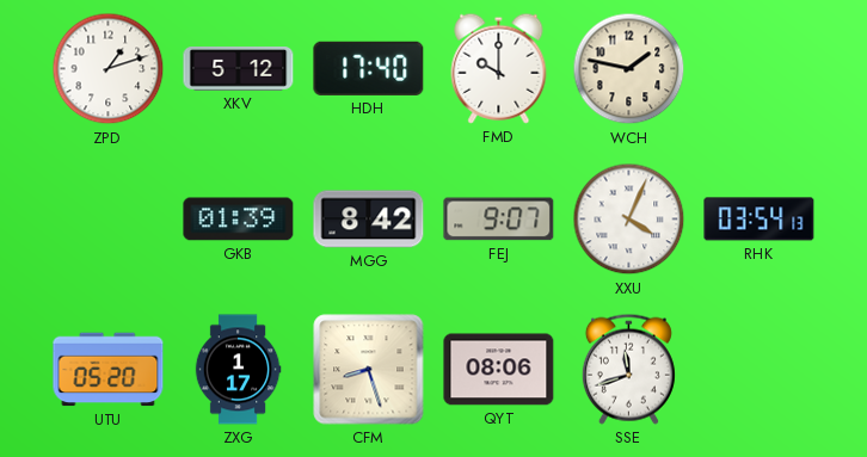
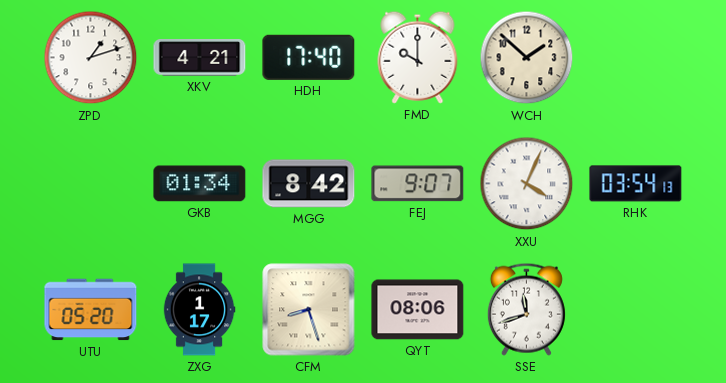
XKV: 5:12 -> 4:21
WCH: 1:47 -> 1:52
GKB: 01:39 -> 01:34
